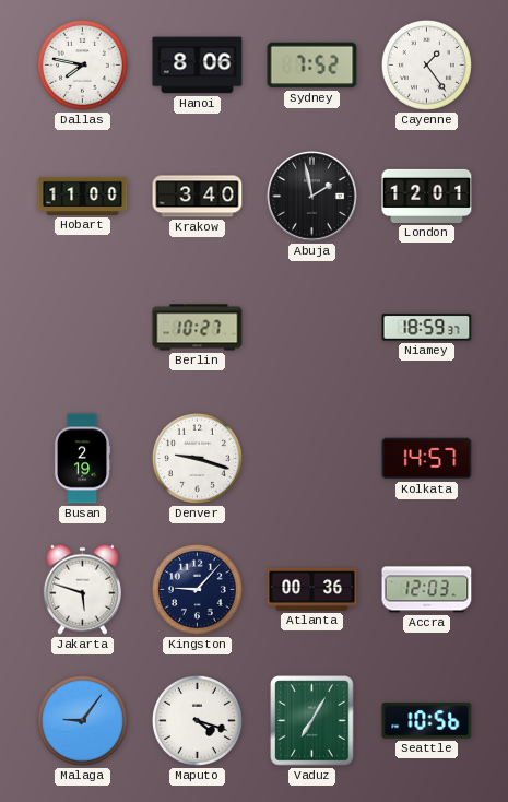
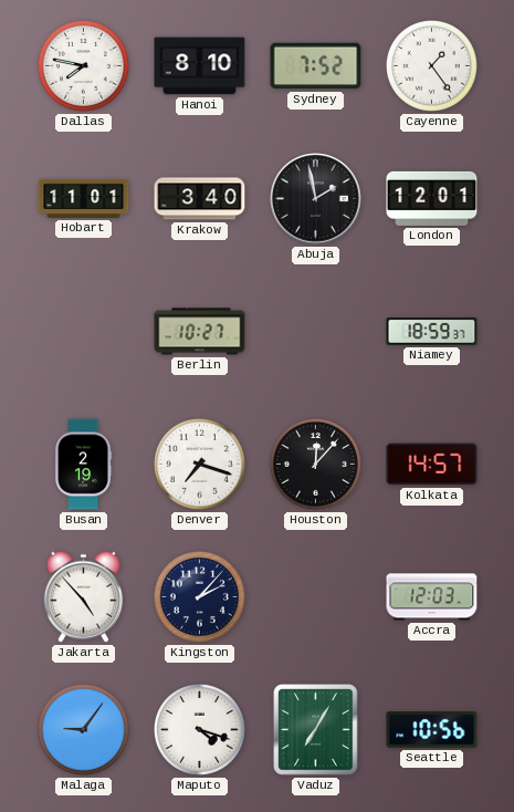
Hanoi: 8:06 -> 8:10
Hobart: 11:00 -> 11:01
Denver: 9:18 -> 7:18
Houston: none -> 12:07
Jakarta: 5:48 -> 4:53
Kingston: 9:07 -> 2:07
Atlanta: 00:36 -> none
